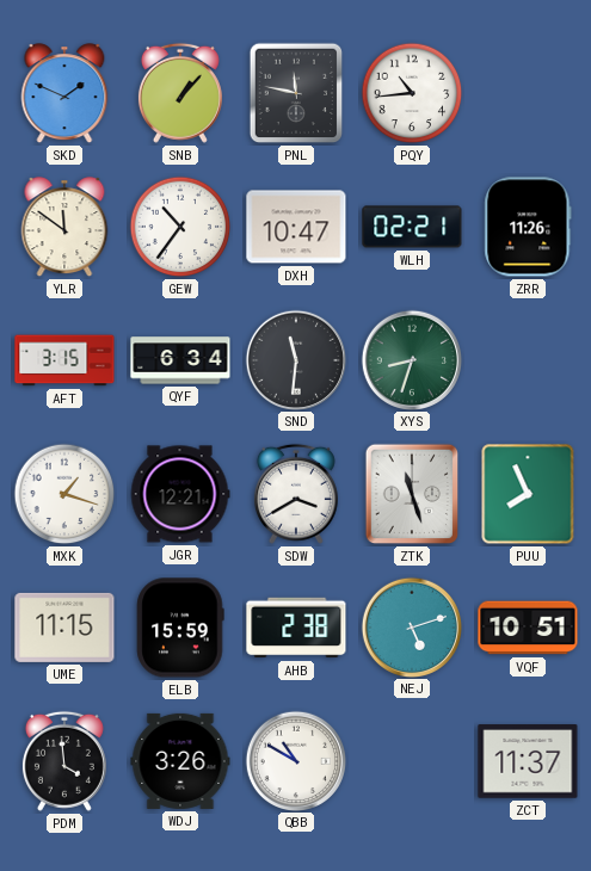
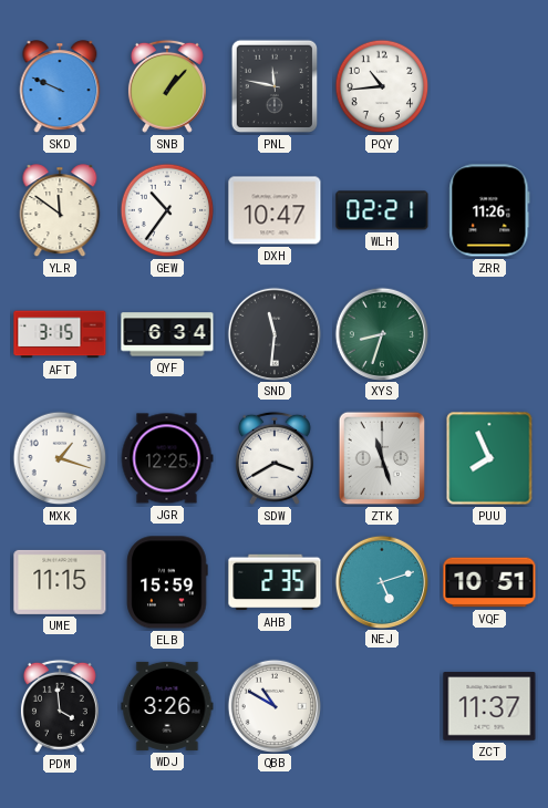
SKD: 1:49 -> 9:49
JGR: 12:21 -> 12:25
AHB: 2:38 -> 2:35
